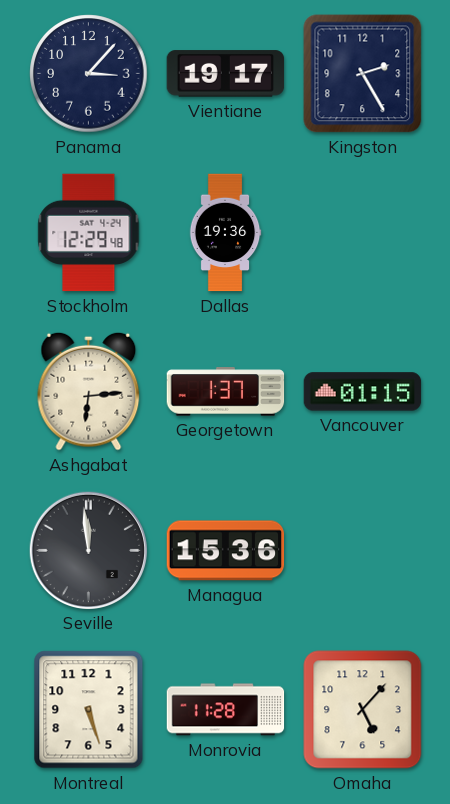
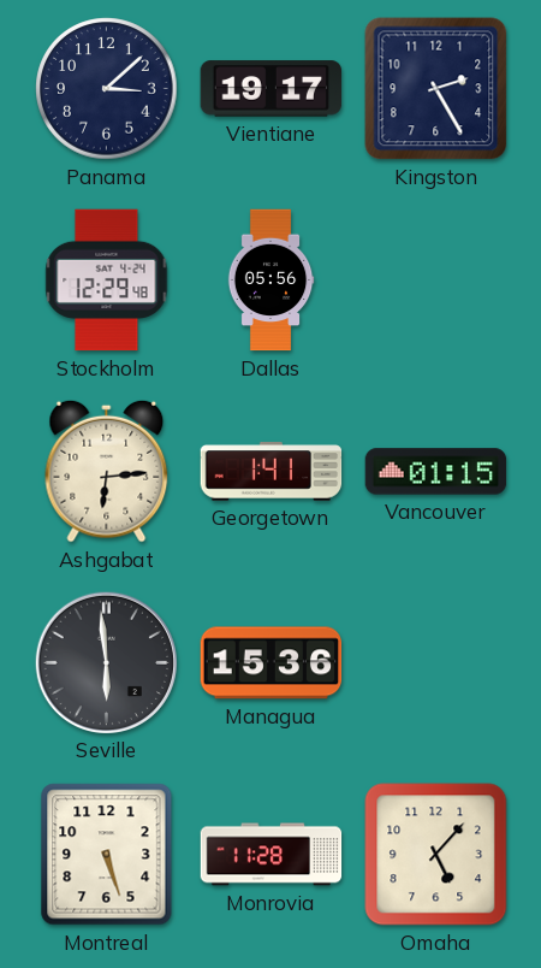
Panama: 3:07 -> 3:08
Dallas: 19:36 -> 05:56
Georgetown: 1:37 -> 1:41
Seville: 11:59 -> 5:59
